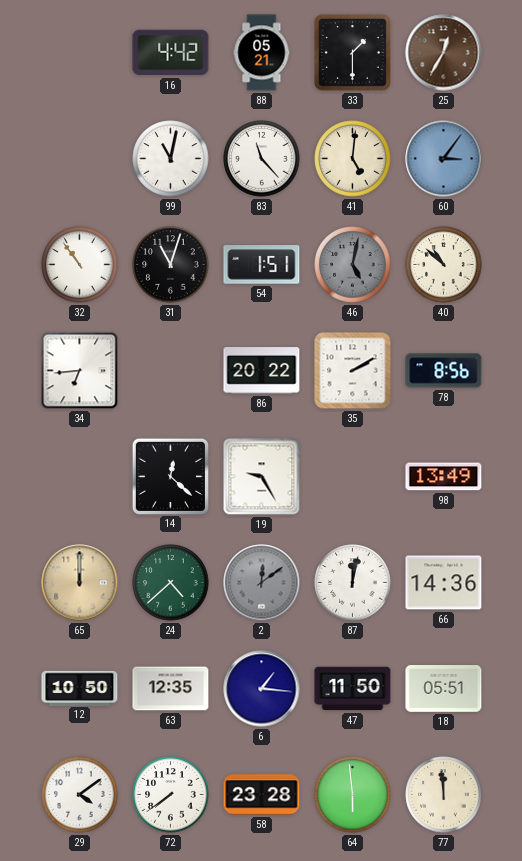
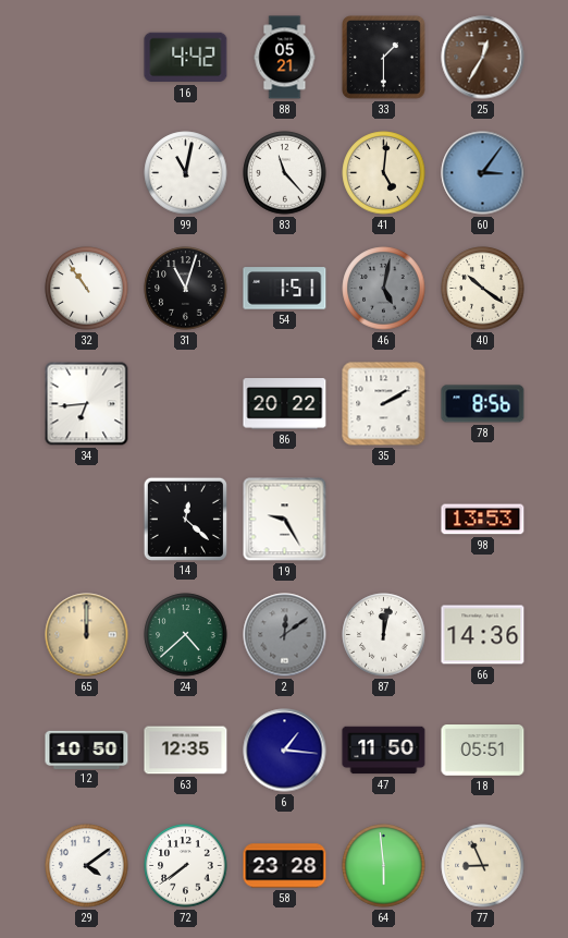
40: 10:52 -> 10:21
98: 13:49 -> 13:53
77: 11:59 -> 8:56
